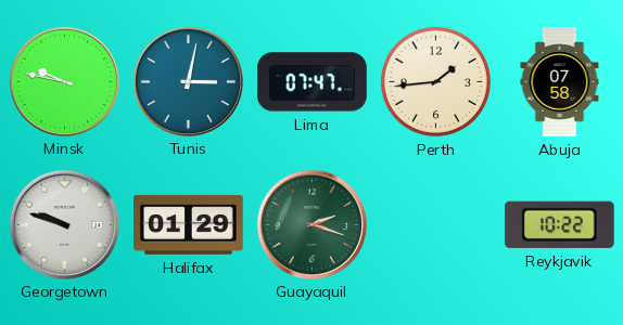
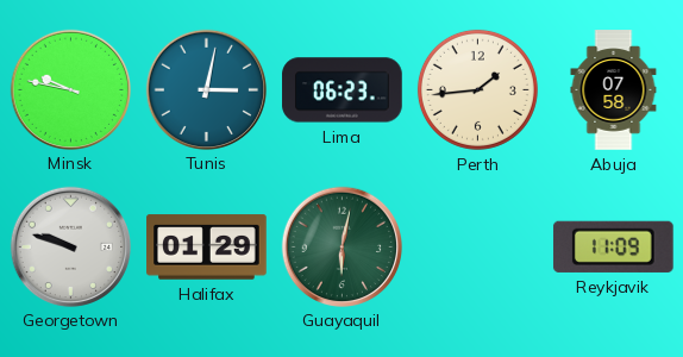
Lima: 07:47 -> 06:23
Guayaquil: 2:18 -> 6:02
Reykjavik: 10:22 -> 11:09
